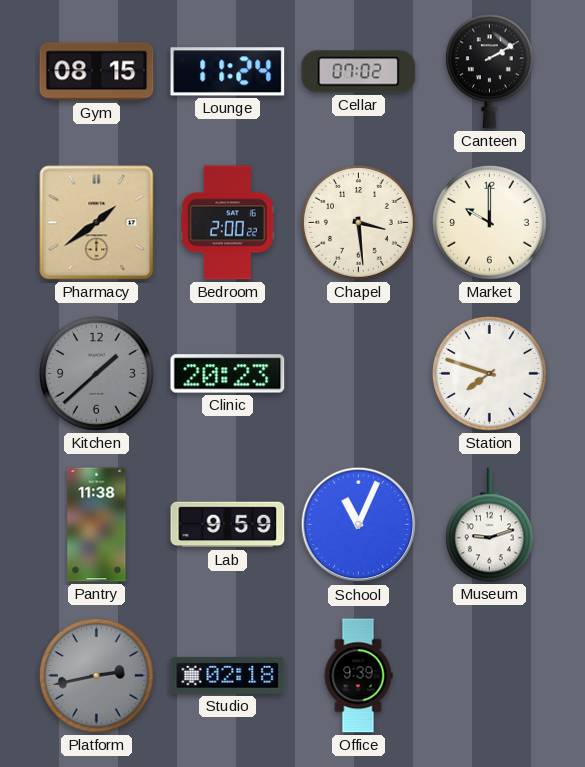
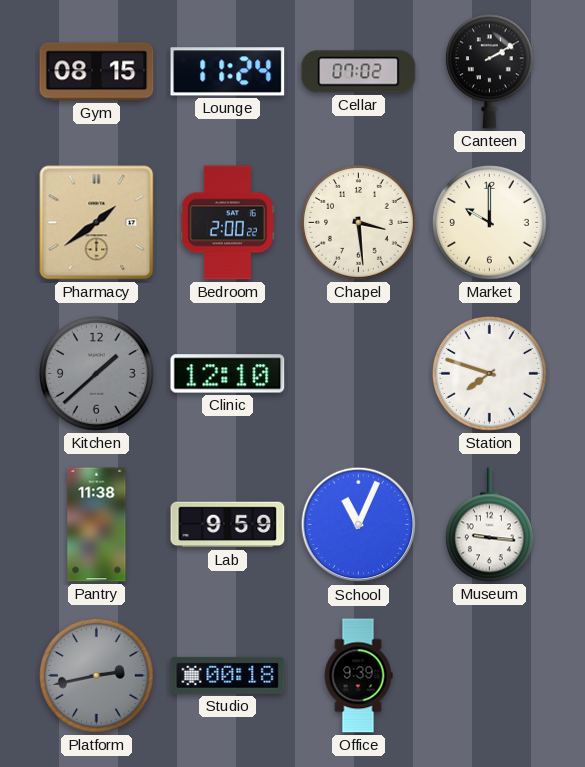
Clinic: 20:23 -> 12:10
Museum: 9:12 -> 9:16
Studio: 02:18 -> 00:18
